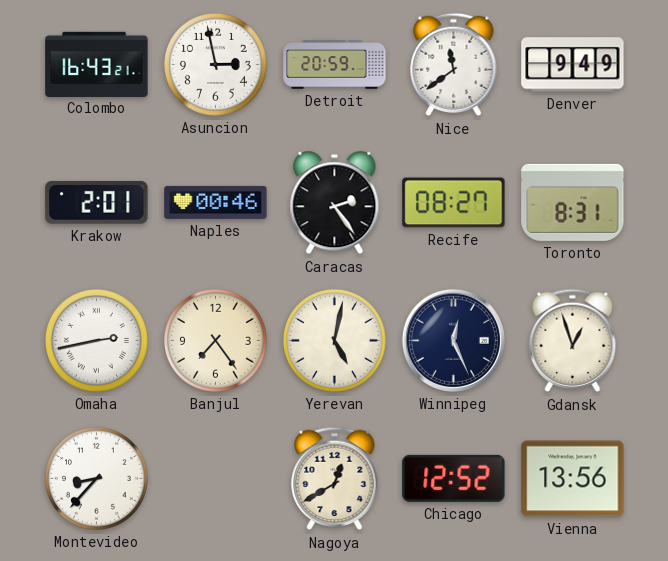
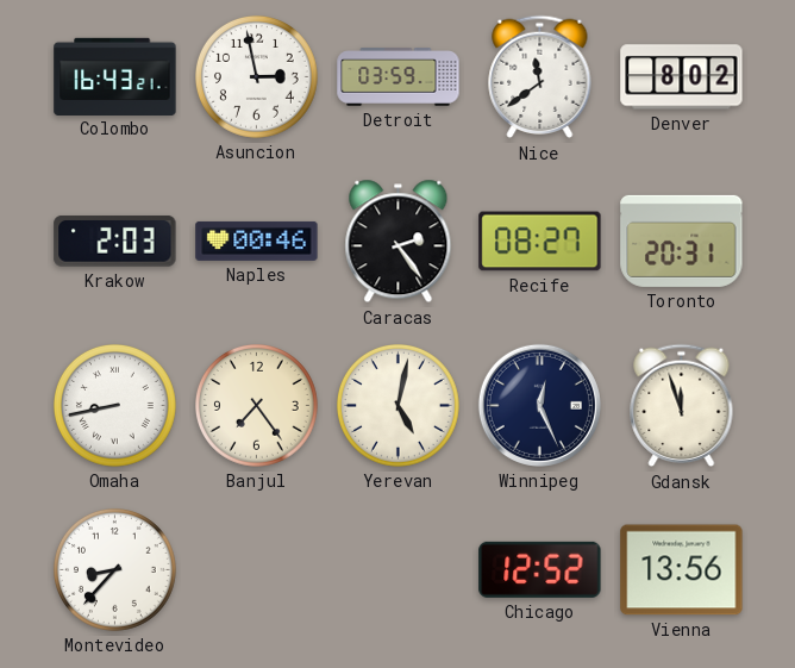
Detroit: 20:59 -> 03:59
Denver: 9:49 -> 8:02
Krakow: 2:01 -> 2:03
Toronto: 8:31 -> 20:31
Omaha: 2:43 -> 8:43
Gdansk: 12:57 -> 11:57
Nagoya: 12:40 -> none
